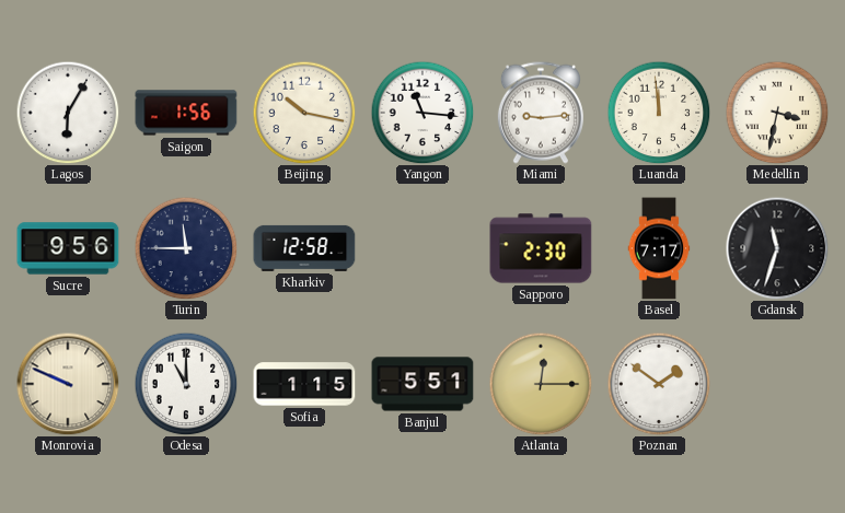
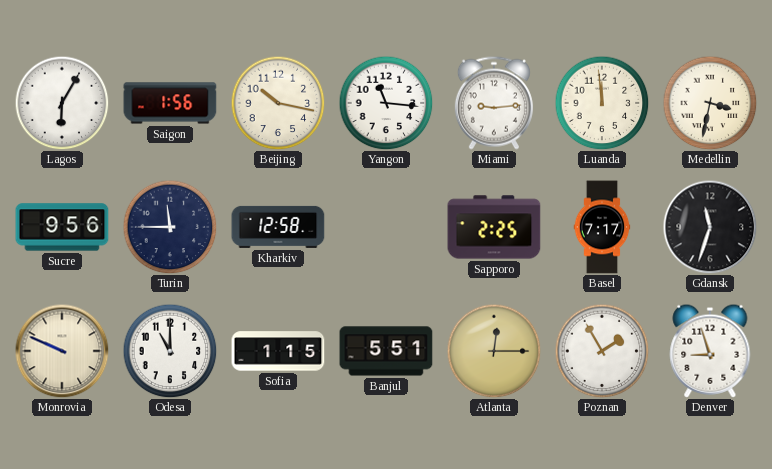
Sapporo: 2:30 -> 2:25
Poznan: 1:51 -> 1:55
Denver: none -> 8:57
